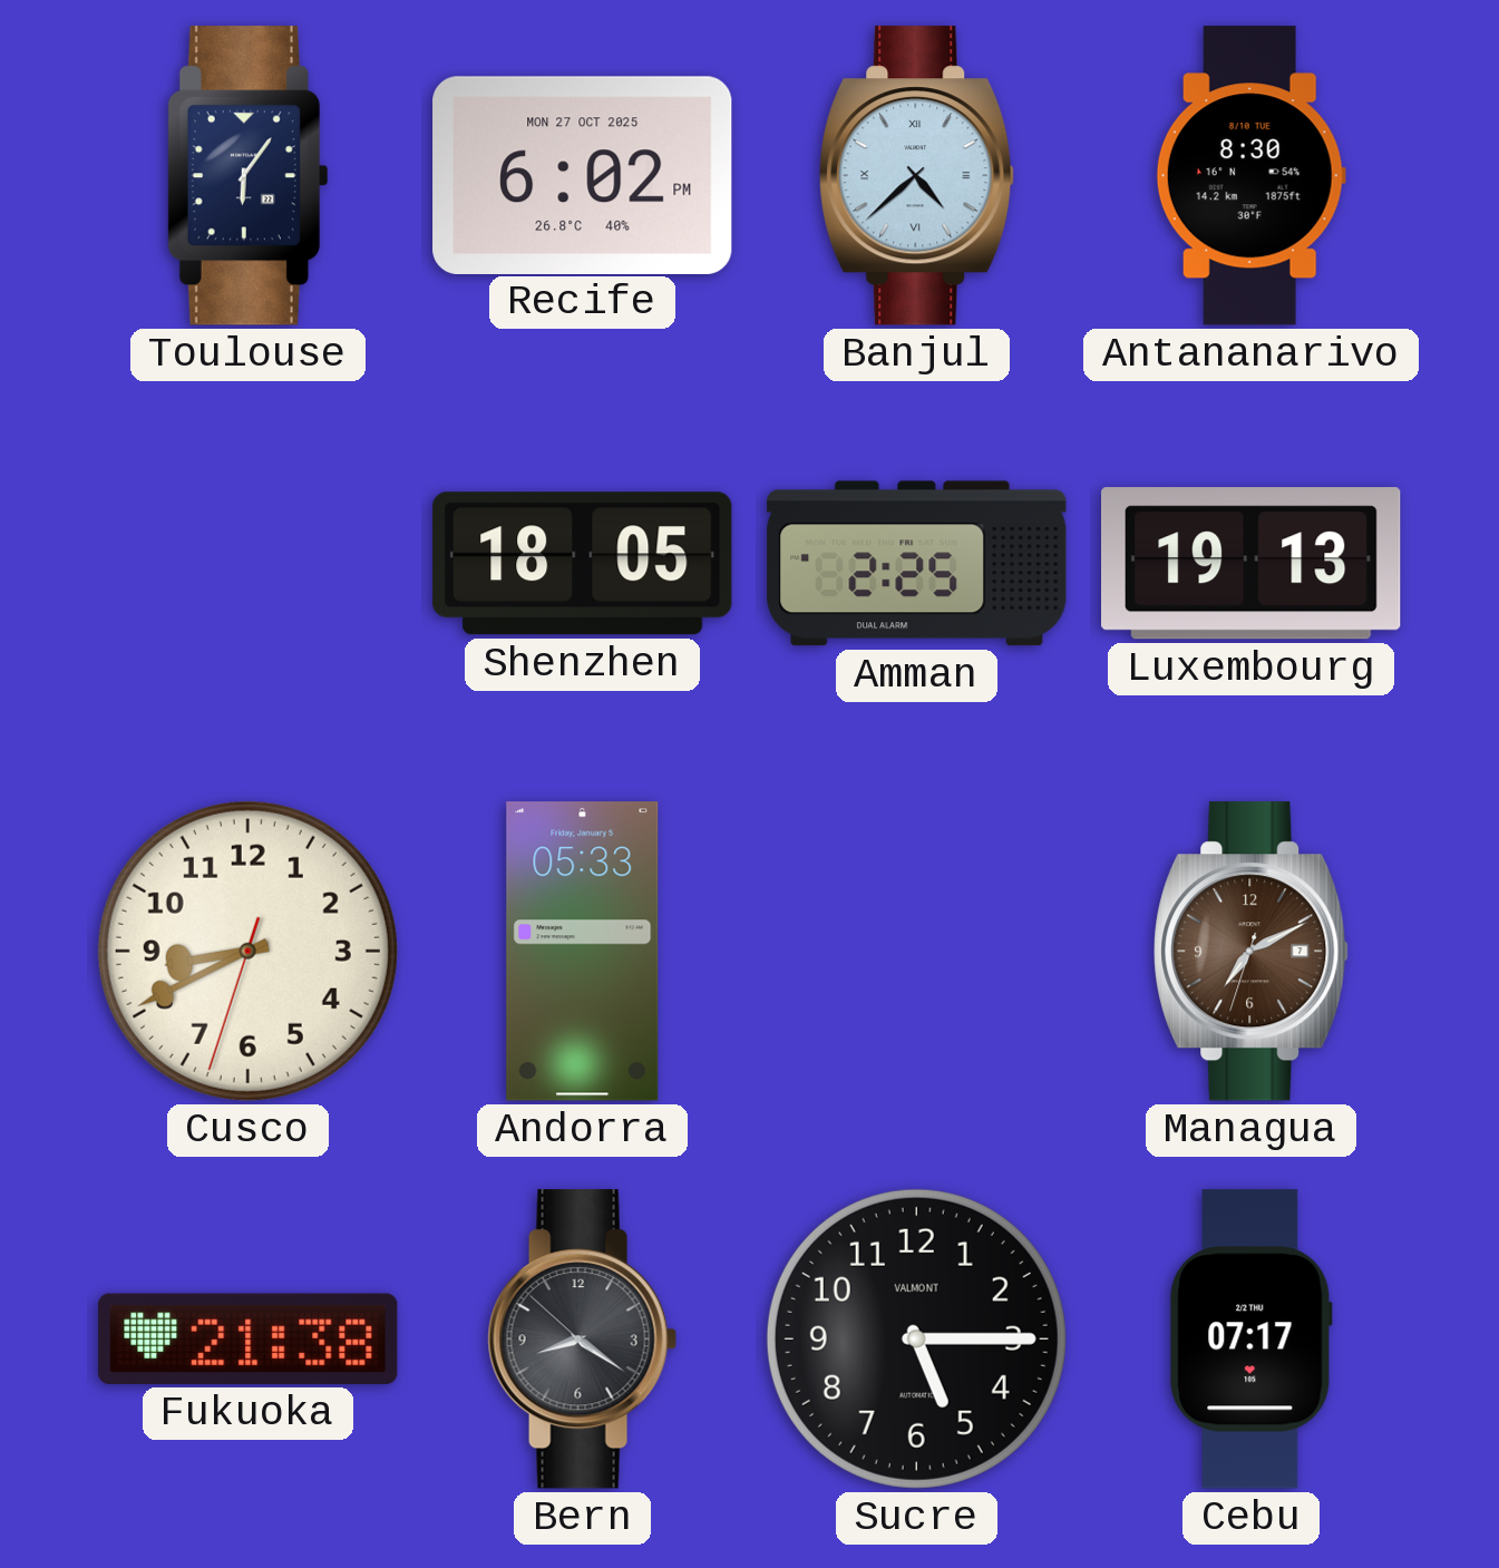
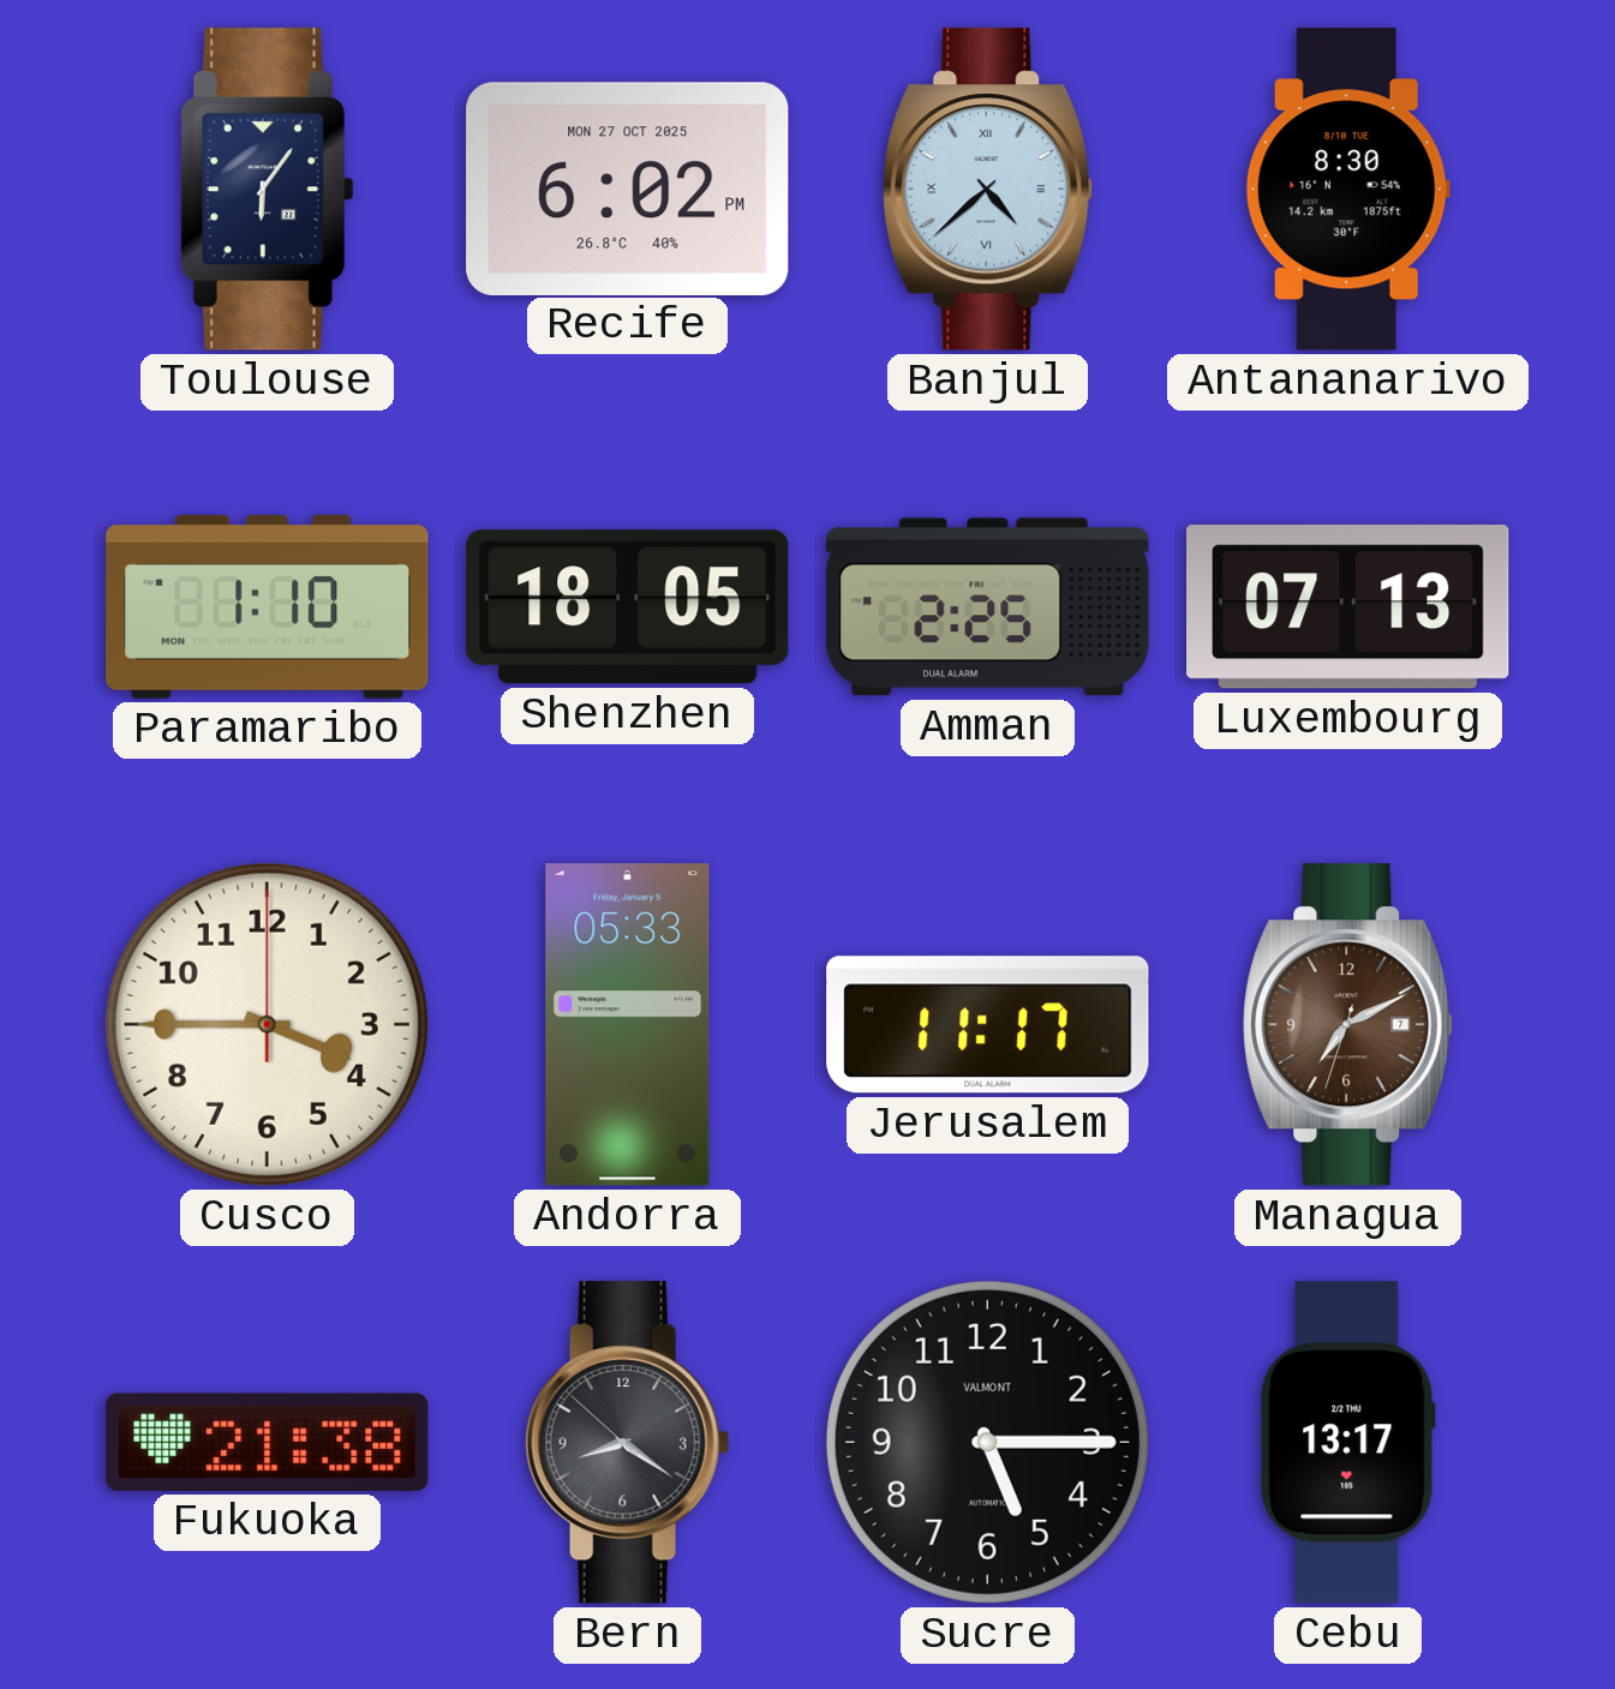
Paramaribo: none -> 1:10
Luxembourg: 19:13 -> 07:13
Cusco: 8:40 -> 3:45
Jerusalem: none -> 11:17
Cebu: 07:17 -> 13:17
